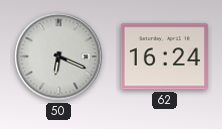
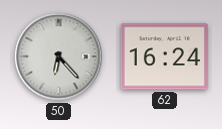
50: 6:19 -> 6:23
